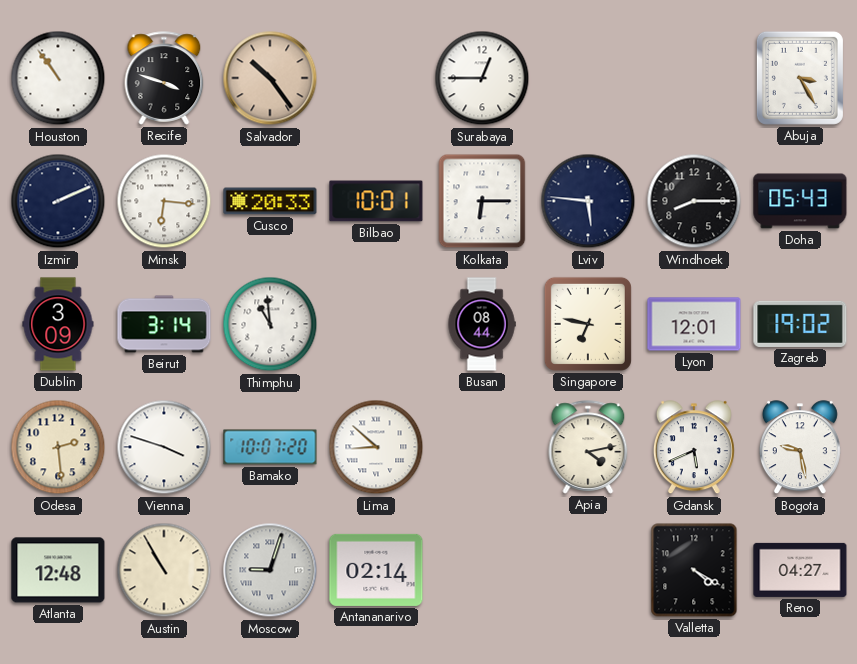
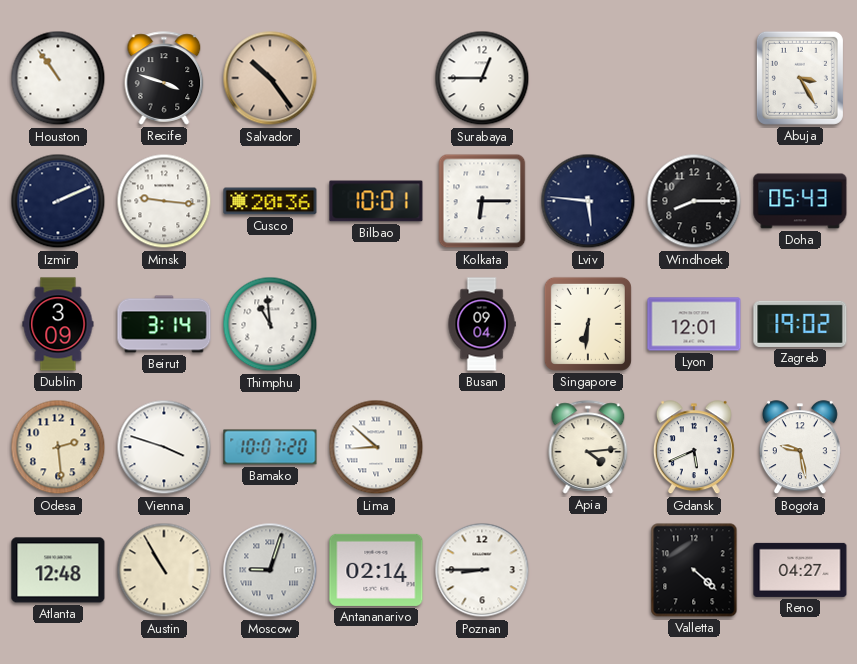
Minsk: 6:16 -> 9:16
Cusco: 20:33 -> 20:36
Busan: 08:44 -> 09:04
Singapore: 6:47 -> 6:31
Apia: 4:13 -> 4:14
Poznan: none -> 8:45
Valletta: 4:20 -> 4:22
